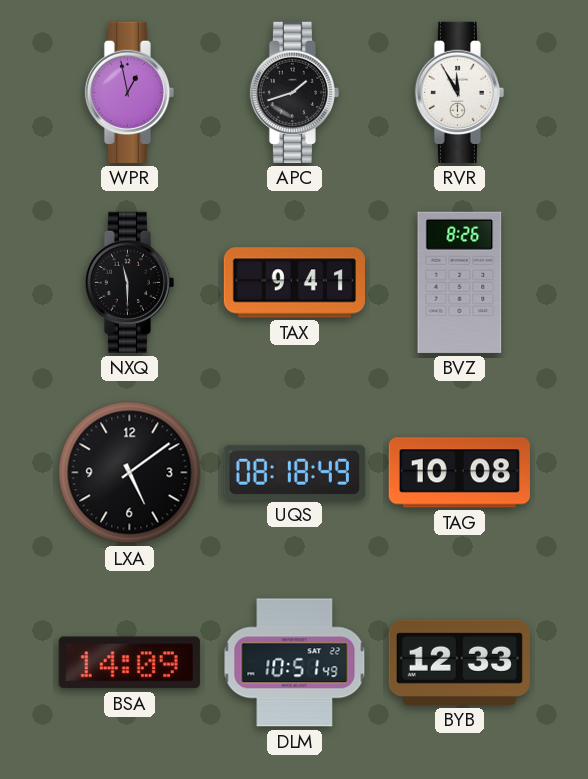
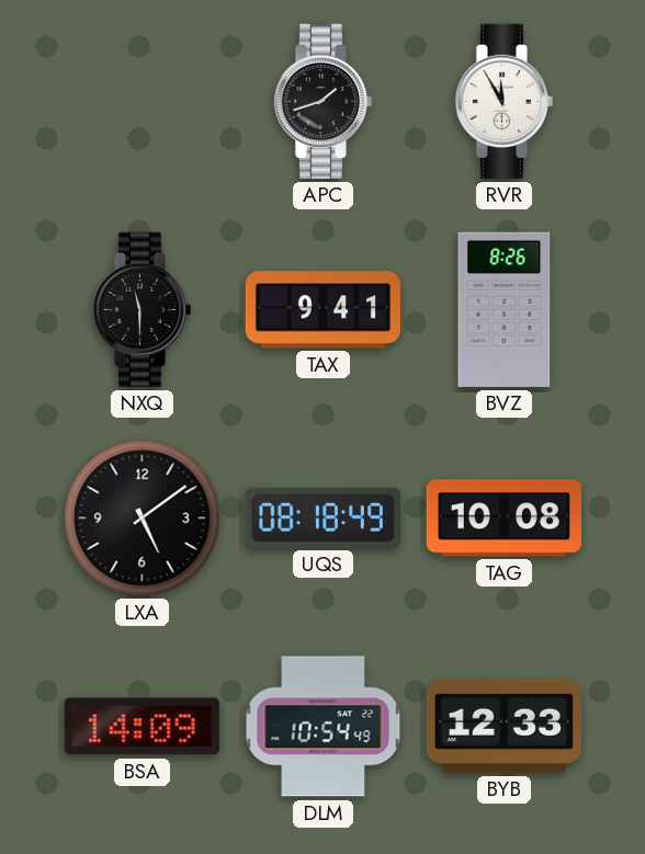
WPR: 12:58 -> none
DLM: 10:51 -> 10:54
